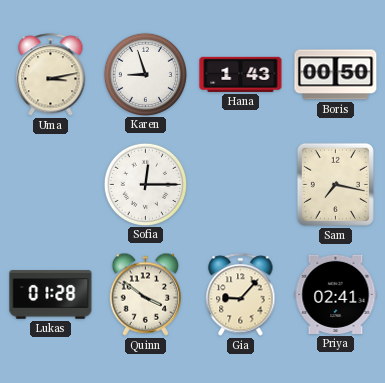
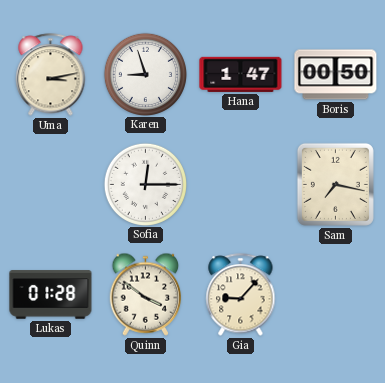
Hana: 1:43 -> 1:47
Priya: 02:41 -> none
